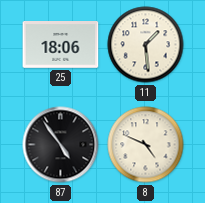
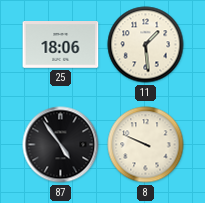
8: 4:49 -> 9:49
